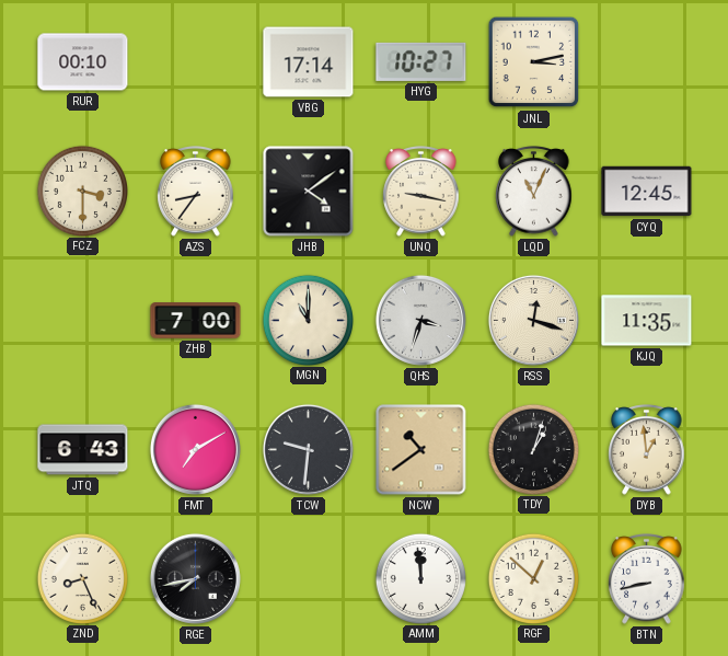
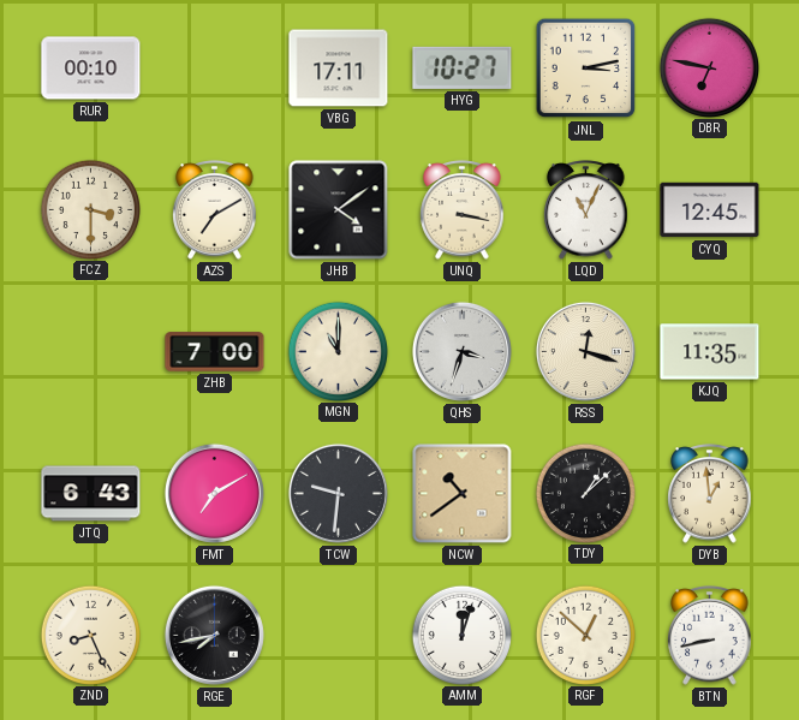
VBG: 17:14 -> 17:11
DBR: none -> 6:47
AZS: 8:36 -> 7:10
UNQ: 9:17 -> 3:17
TDY: 1:03 -> 1:08
AMM: 11:59 -> 12:03
